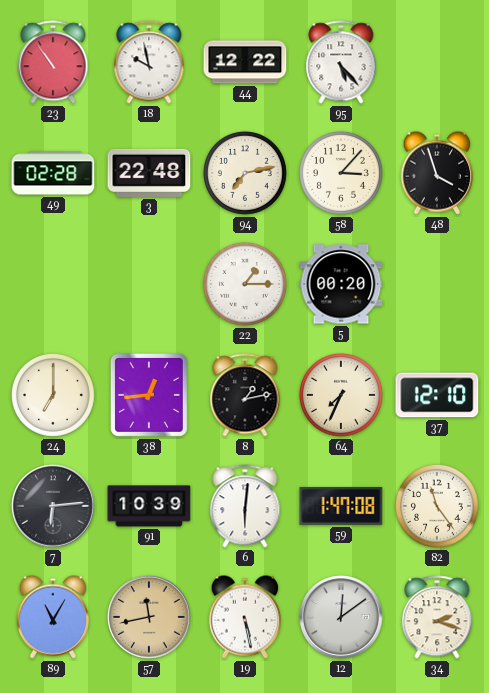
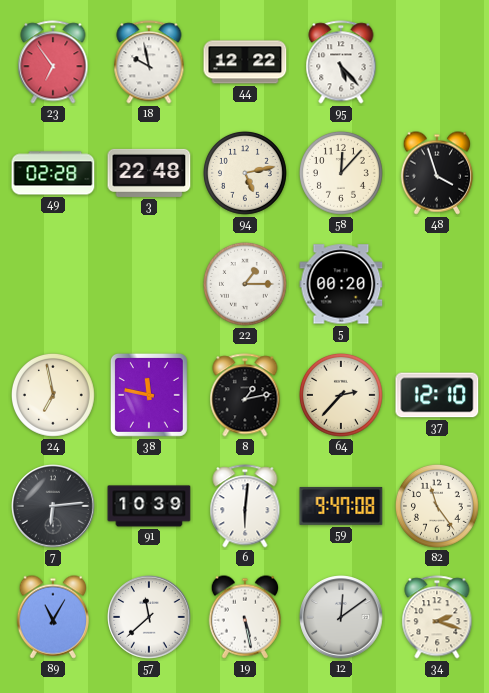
23: 10:54 -> 6:54
94: 7:13 -> 5:13
58: 3:07 -> 12:07
24: 7:00 -> 6:58
38: 12:44 -> 11:47
64: 7:34 -> 2:37
59: 1:47 -> 9:47
57: 11:43 -> 11:38
57 dial: champagne -> white
